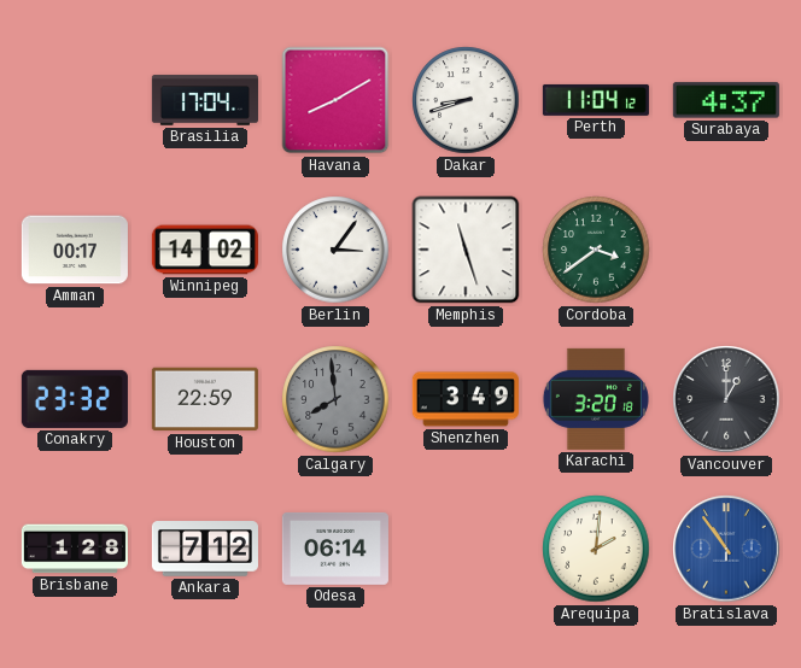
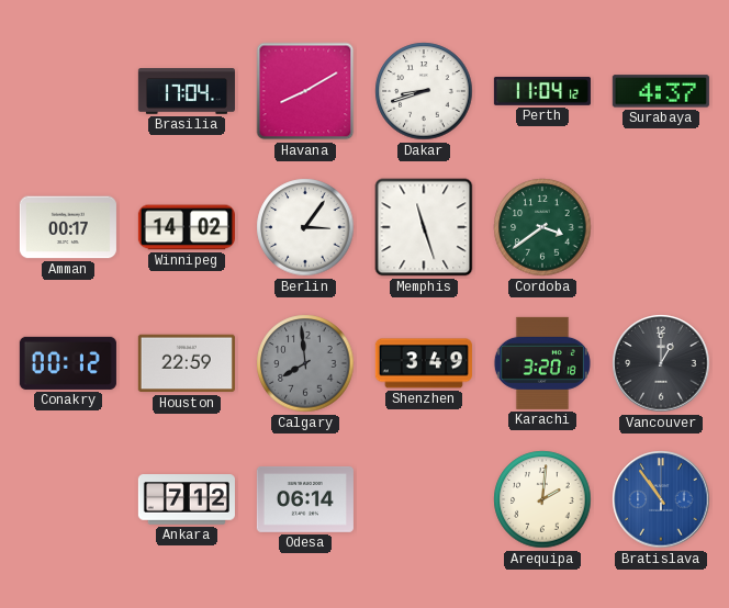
Conakry: 23:32 -> 00:12
Brisbane: 1:28 -> none
